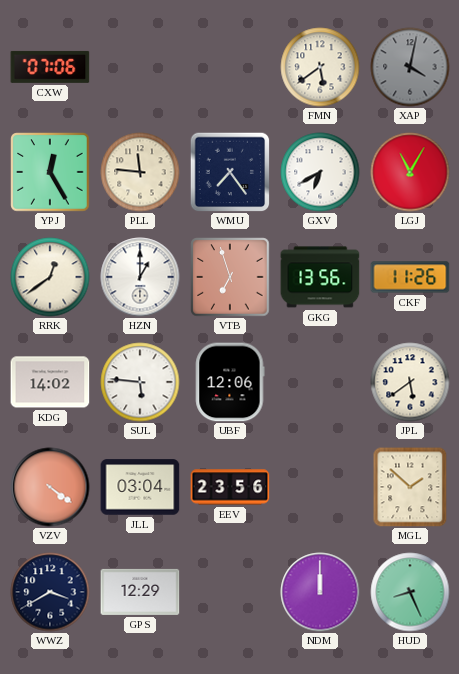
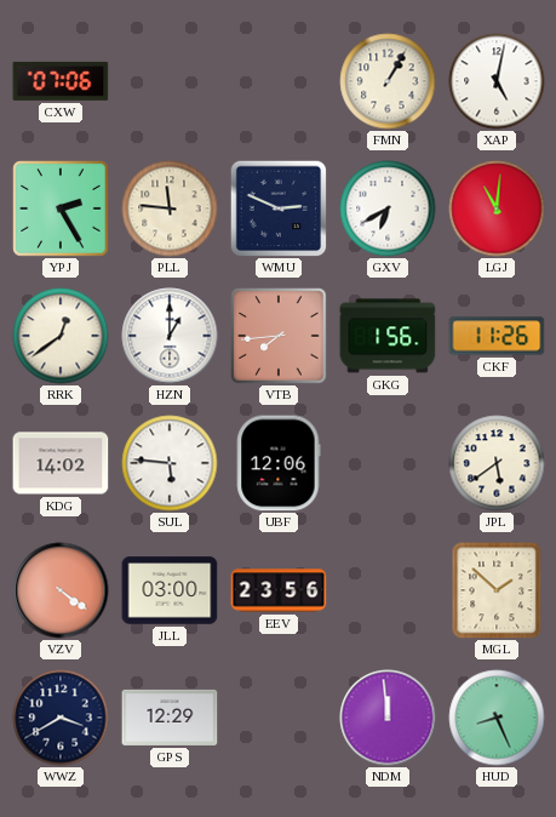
FMN: 5:39 -> 1:05
XAP: 4:02 -> 5:02
XAP dial: grey -> white
YPJ: 12:25 -> 2:25
WMU: 7:24 -> 2:49
LGJ: 11:05 -> 11:01
VTB: 6:57 -> 7:44
GKG: 13:56 -> 1:56
JLL: 03:04 -> 03:00
NDM: 12:00 -> 11:59
